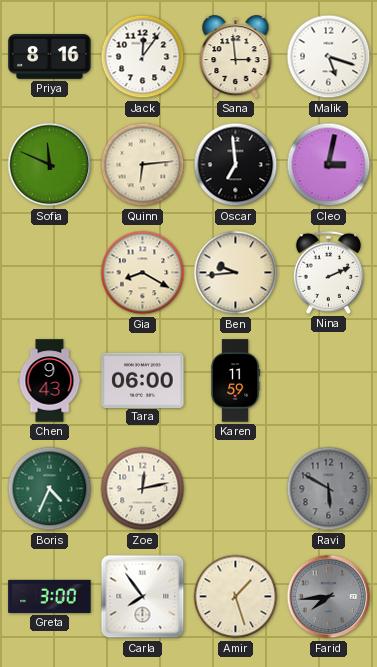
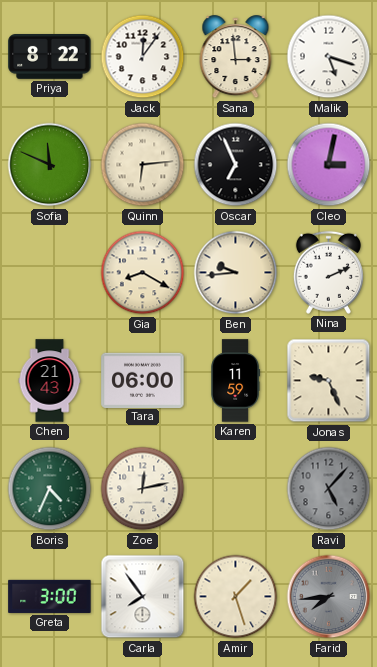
Priya: 8:16 -> 8:22
Oscar: 6:59 -> 6:56
Chen: 9:43 -> 21:43
Jonas: none -> 9:26
Ravi: 5:50 -> 5:07
